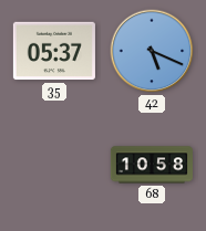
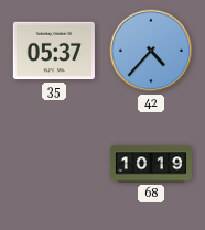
42: 5:19 -> 4:37
68: 10:58 -> 10:19
